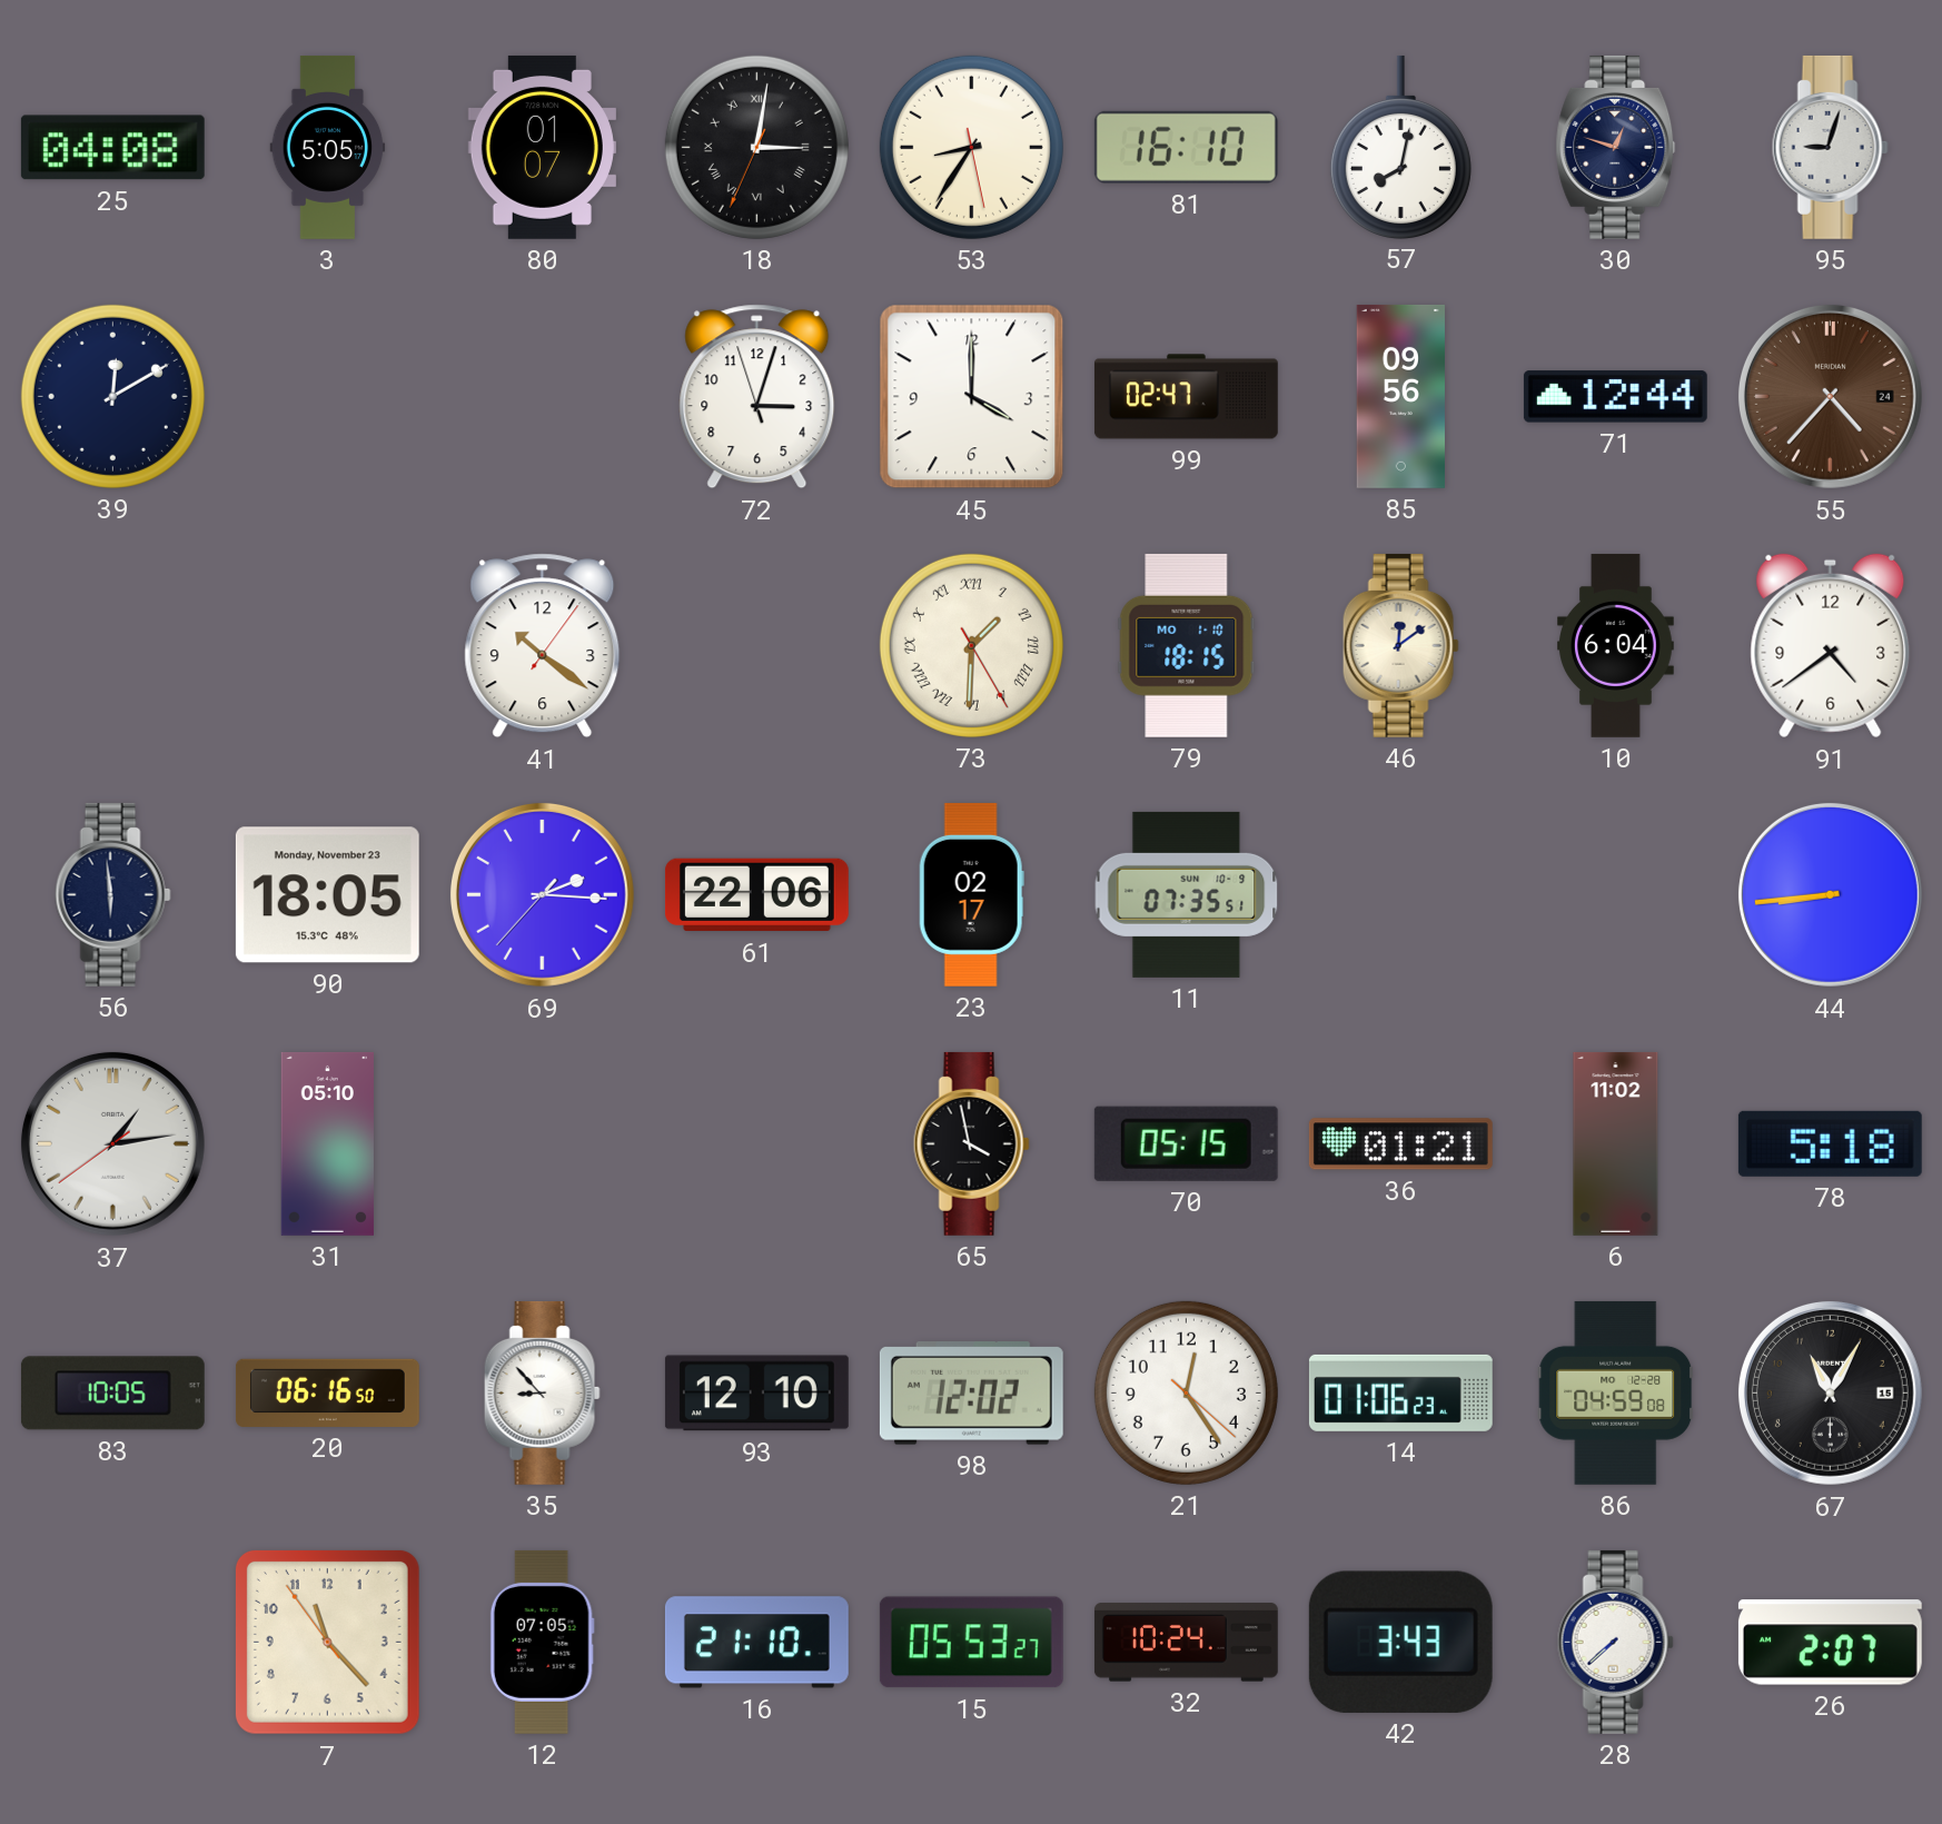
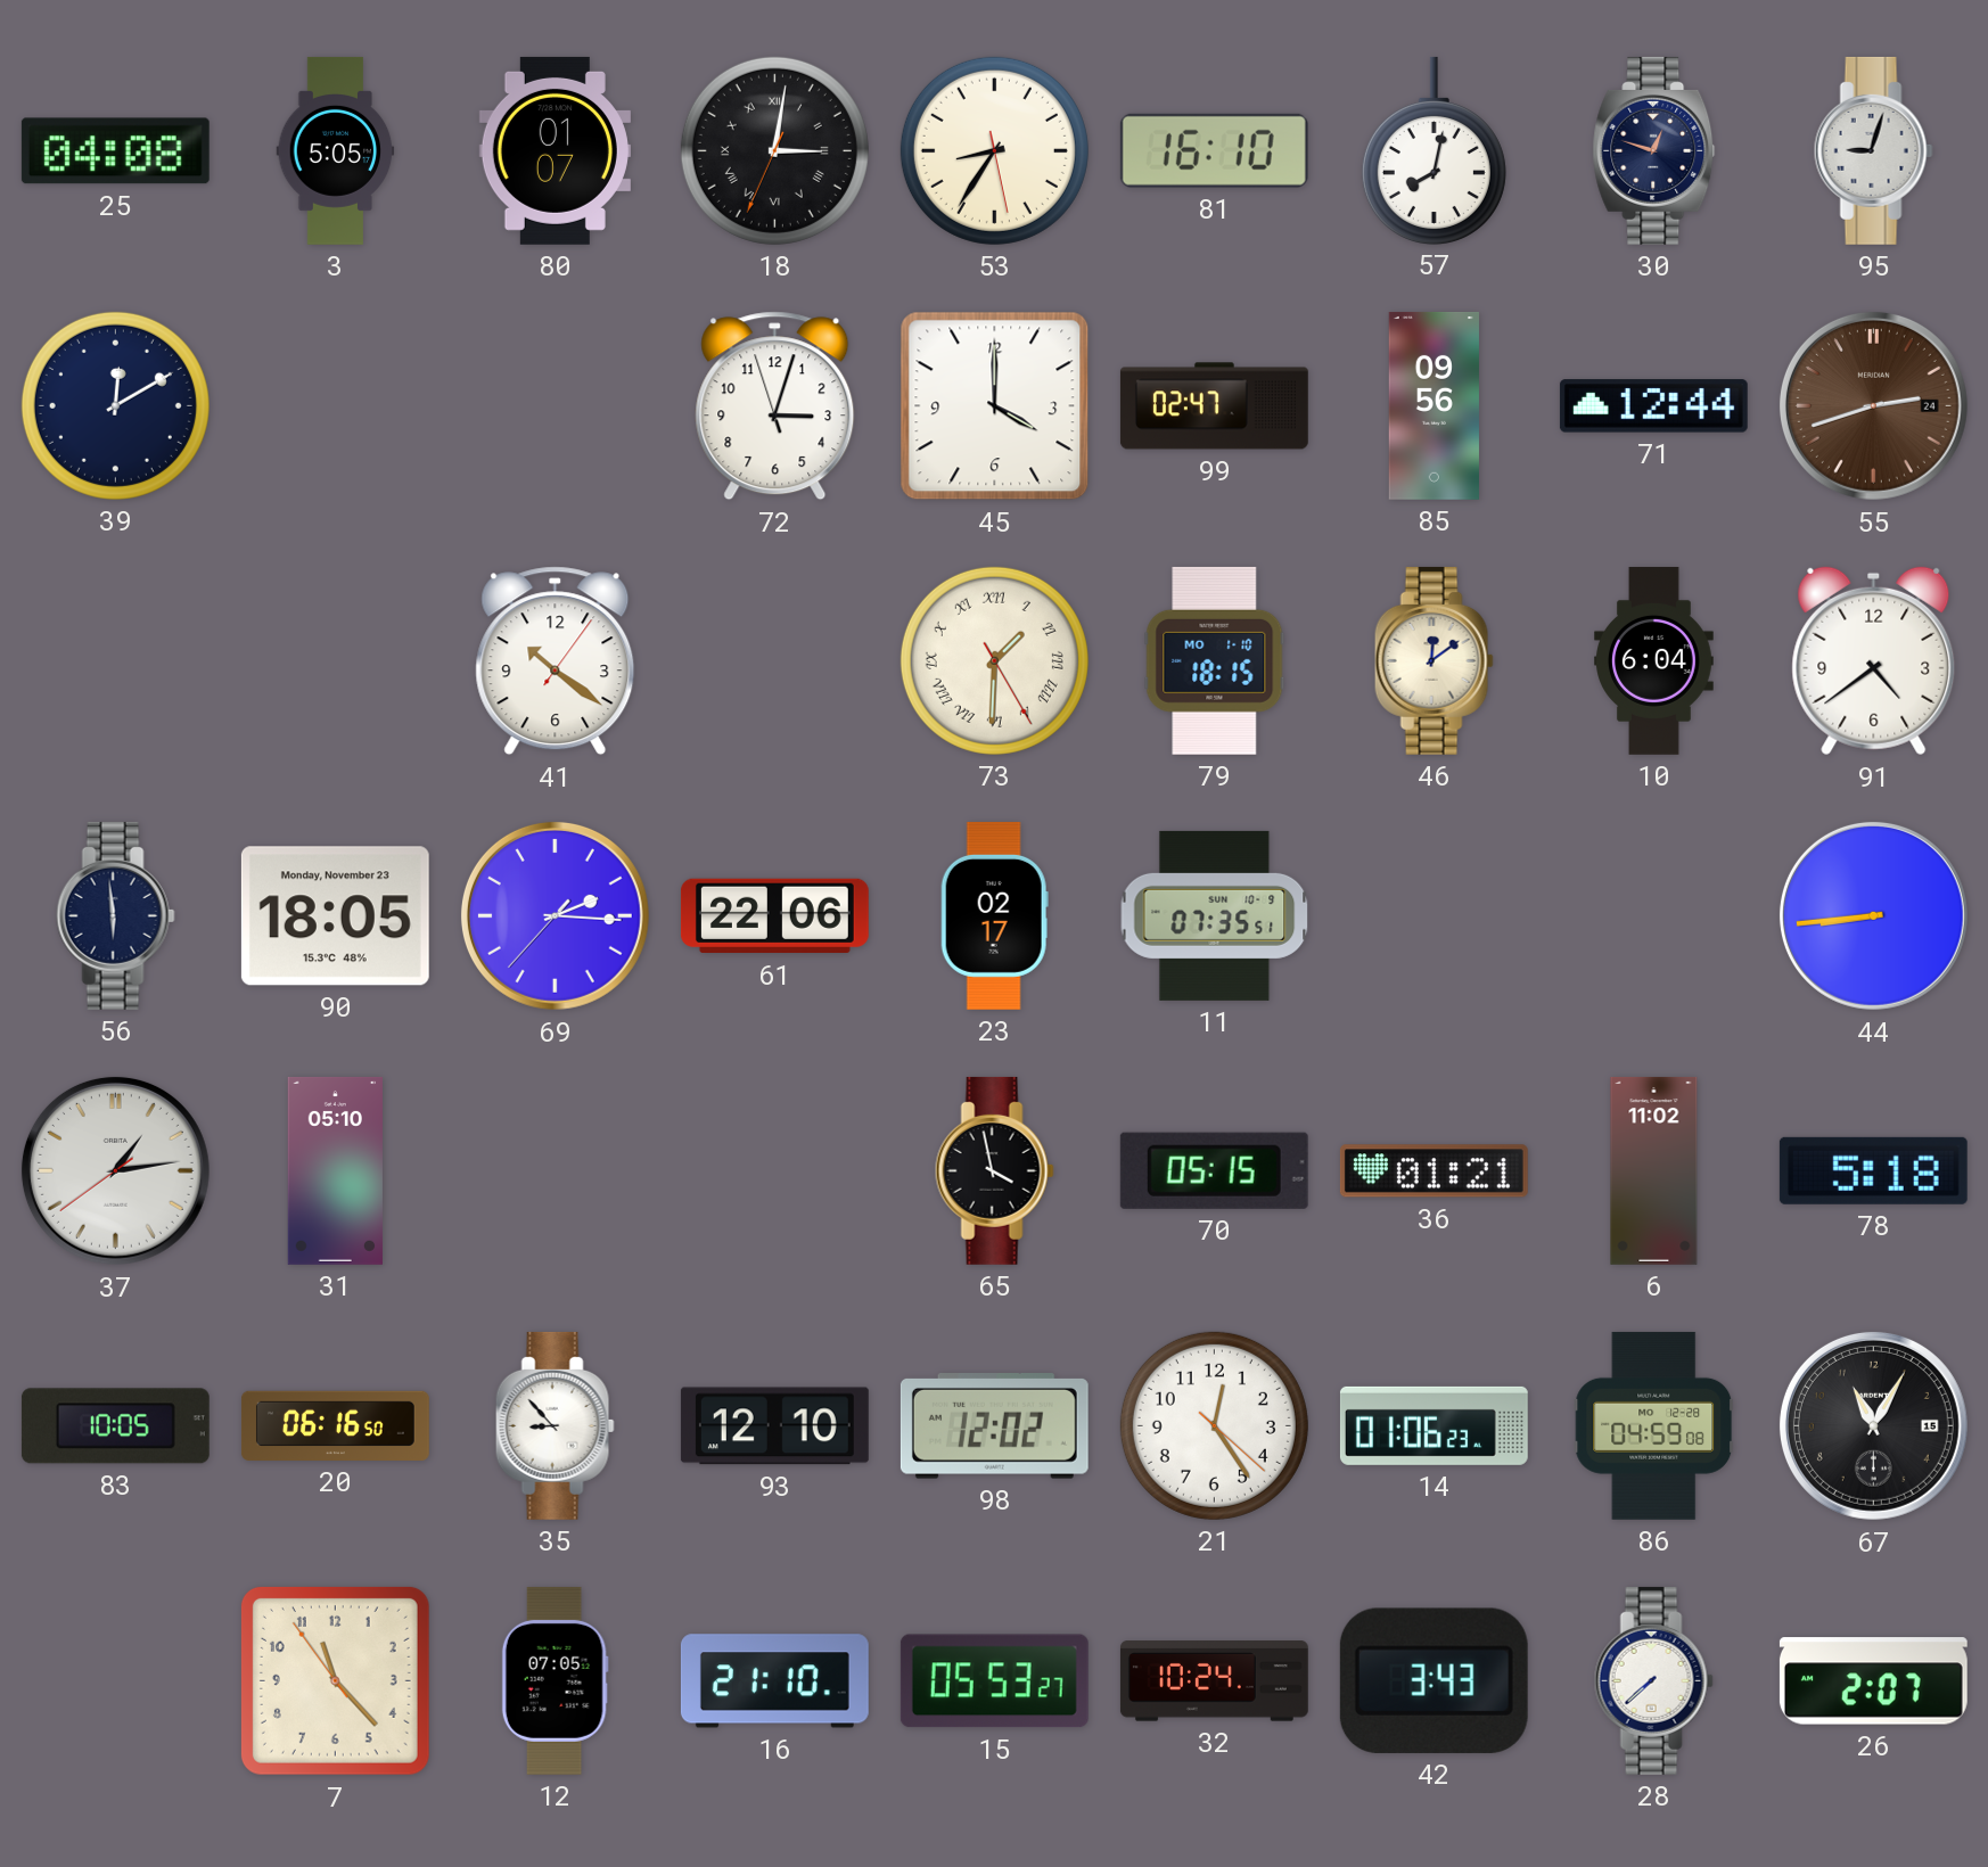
55: 4:37 -> 2:42
